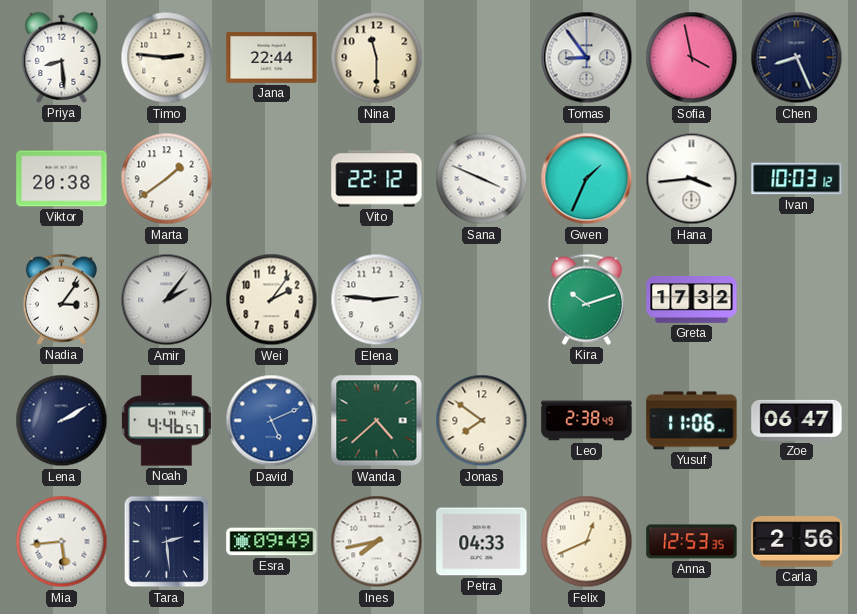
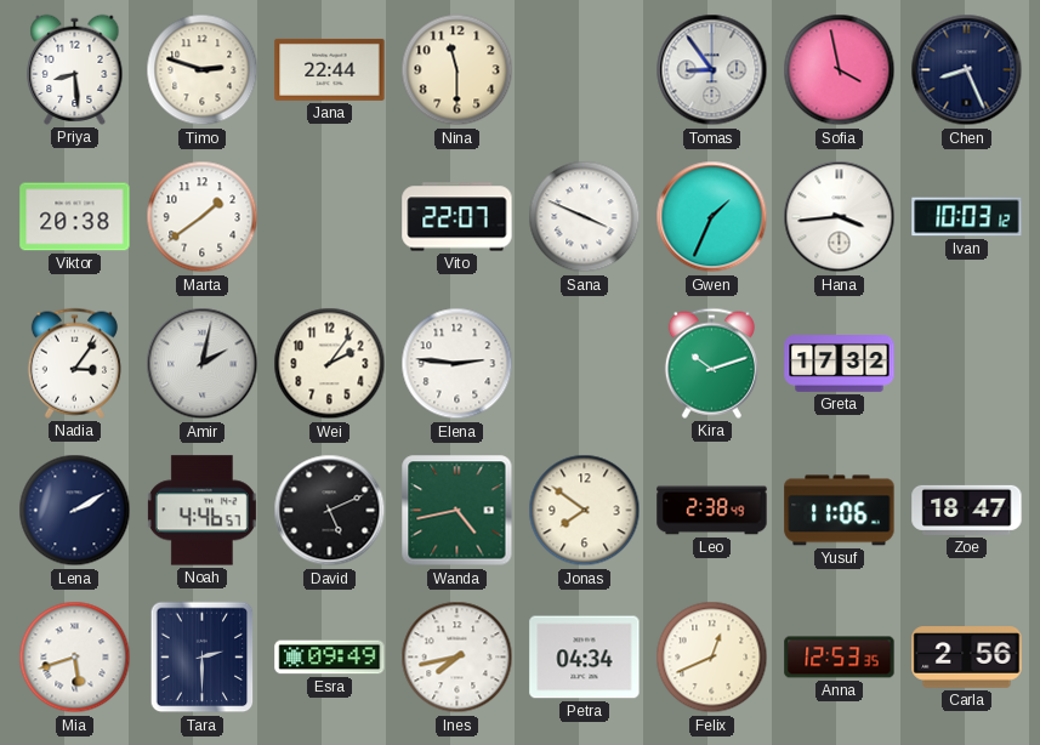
Timo: 2:46 -> 2:48
Vito: 22:12 -> 22:07
Amir: 2:06 -> 2:02
David dial: blue -> black
Wanda: 4:38 -> 4:43
Zoe: 06:47 -> 18:47
Mia: 5:44 -> 5:42
Tara: 2:29 -> 2:30
Petra: 04:33 -> 04:34
